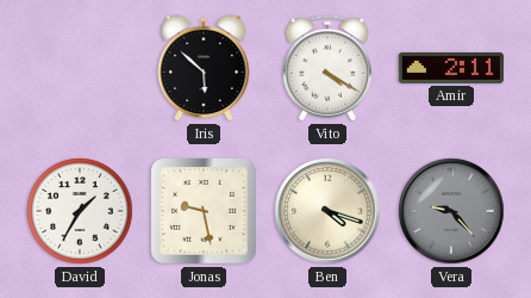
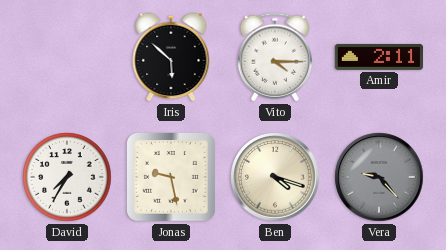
Vito: 4:20 -> 4:15
David: 1:35 -> 7:35
